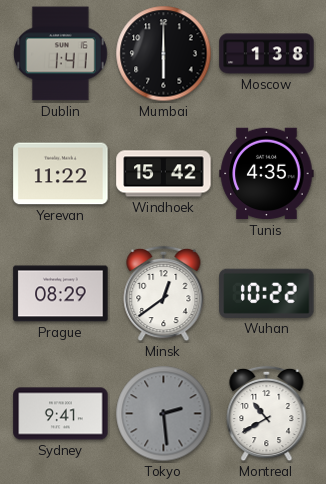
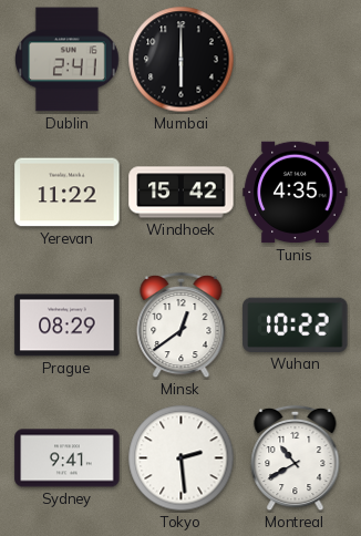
Dublin: 1:41 -> 2:41
Moscow: 1:38 -> none
Tokyo dial: grey -> white
